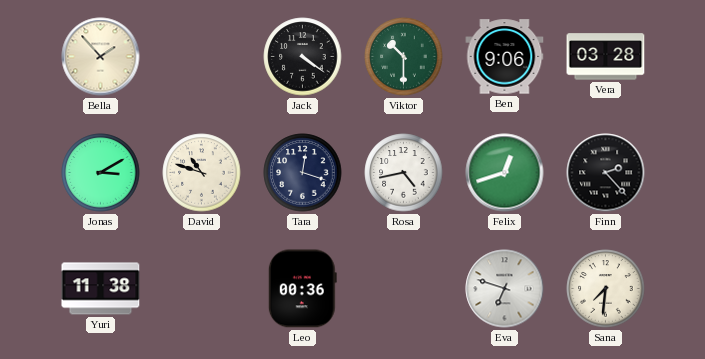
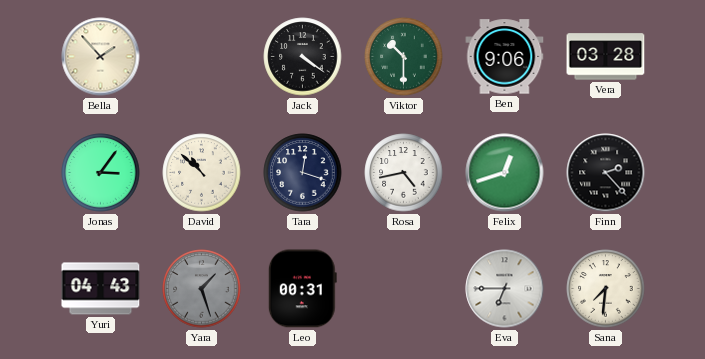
Jonas: 3:10 -> 3:06
David: 10:48 -> 10:52
Yuri: 11:38 -> 04:43
Yara: none -> 1:27
Leo: 00:36 -> 00:31
Eva: 6:48 -> 6:45
